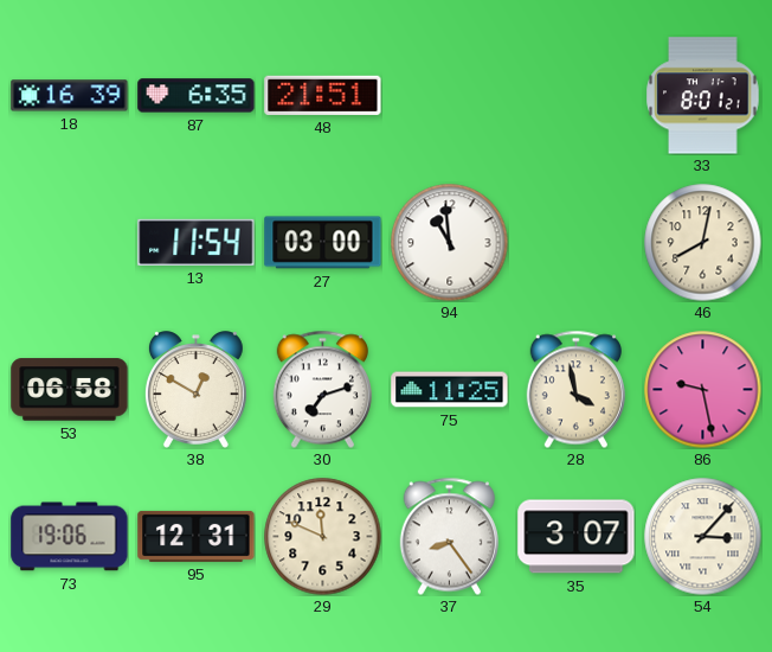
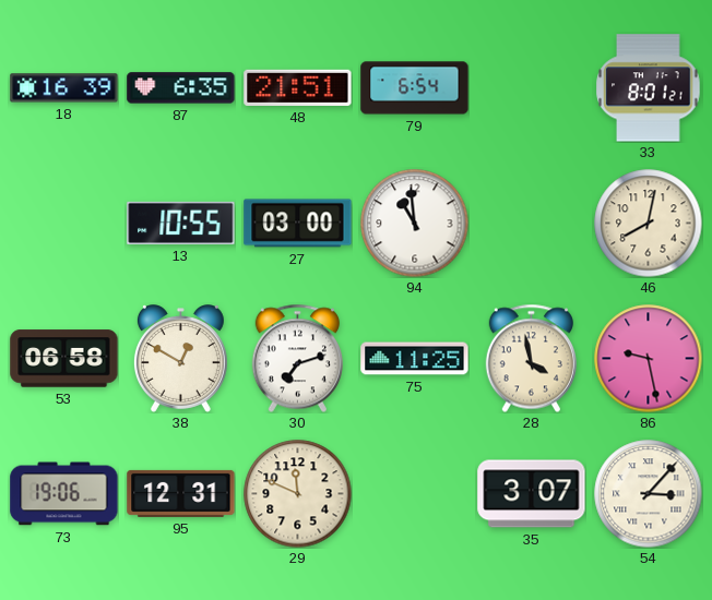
79: none -> 6:54
13: 11:54 -> 10:55
37: 8:24 -> none
